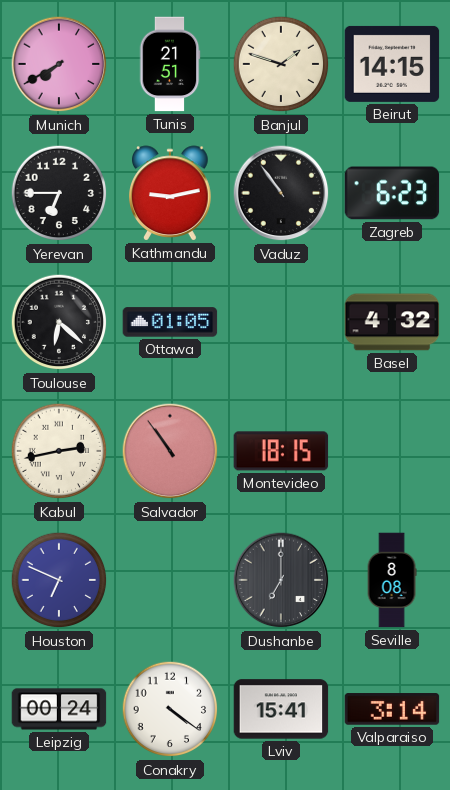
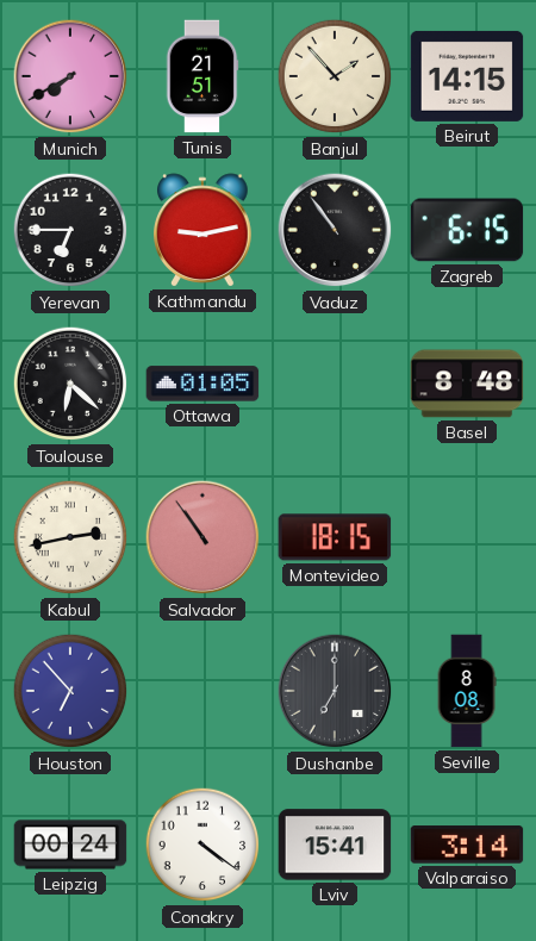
Banjul: 1:48 -> 1:53
Zagreb: 6:23 -> 6:15
Basel: 4:32 -> 8:48
Houston: 6:49 -> 6:53
